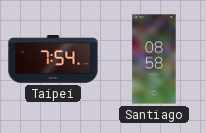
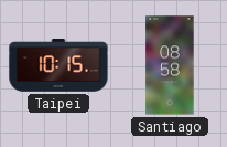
Taipei: 7:54 -> 10:15
